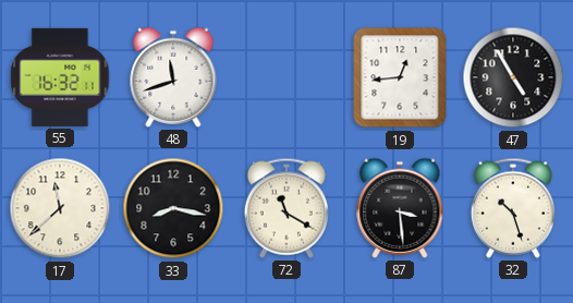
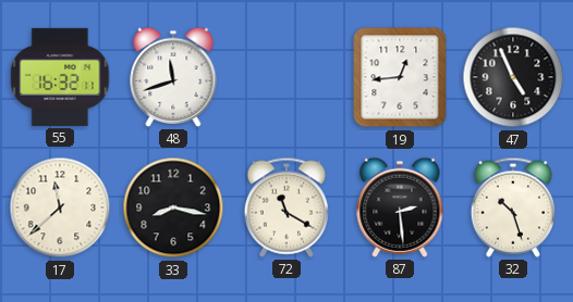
47: 4:55 -> 4:56
87: 3:29 -> 2:29
